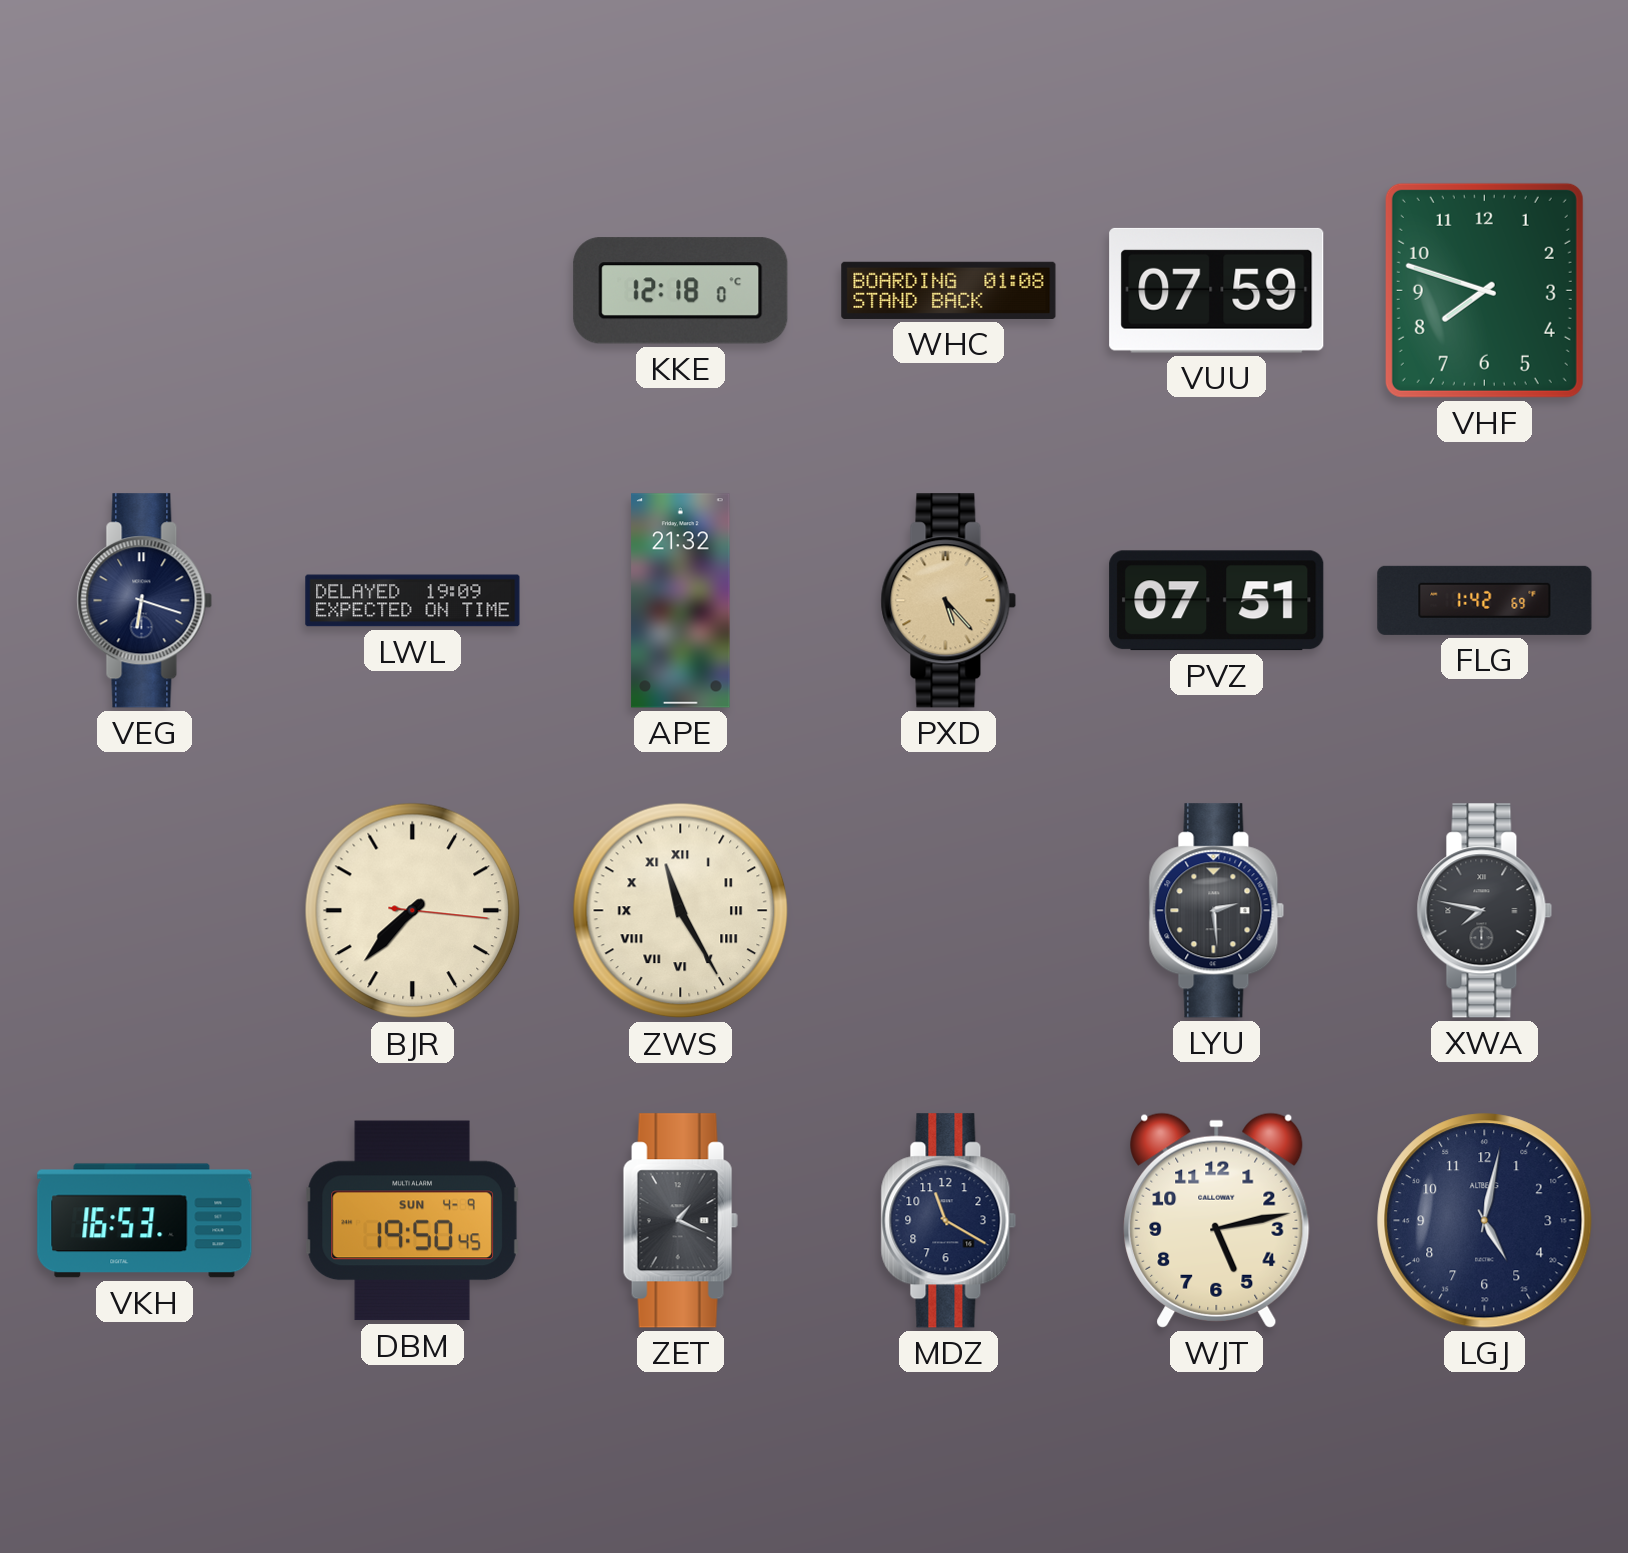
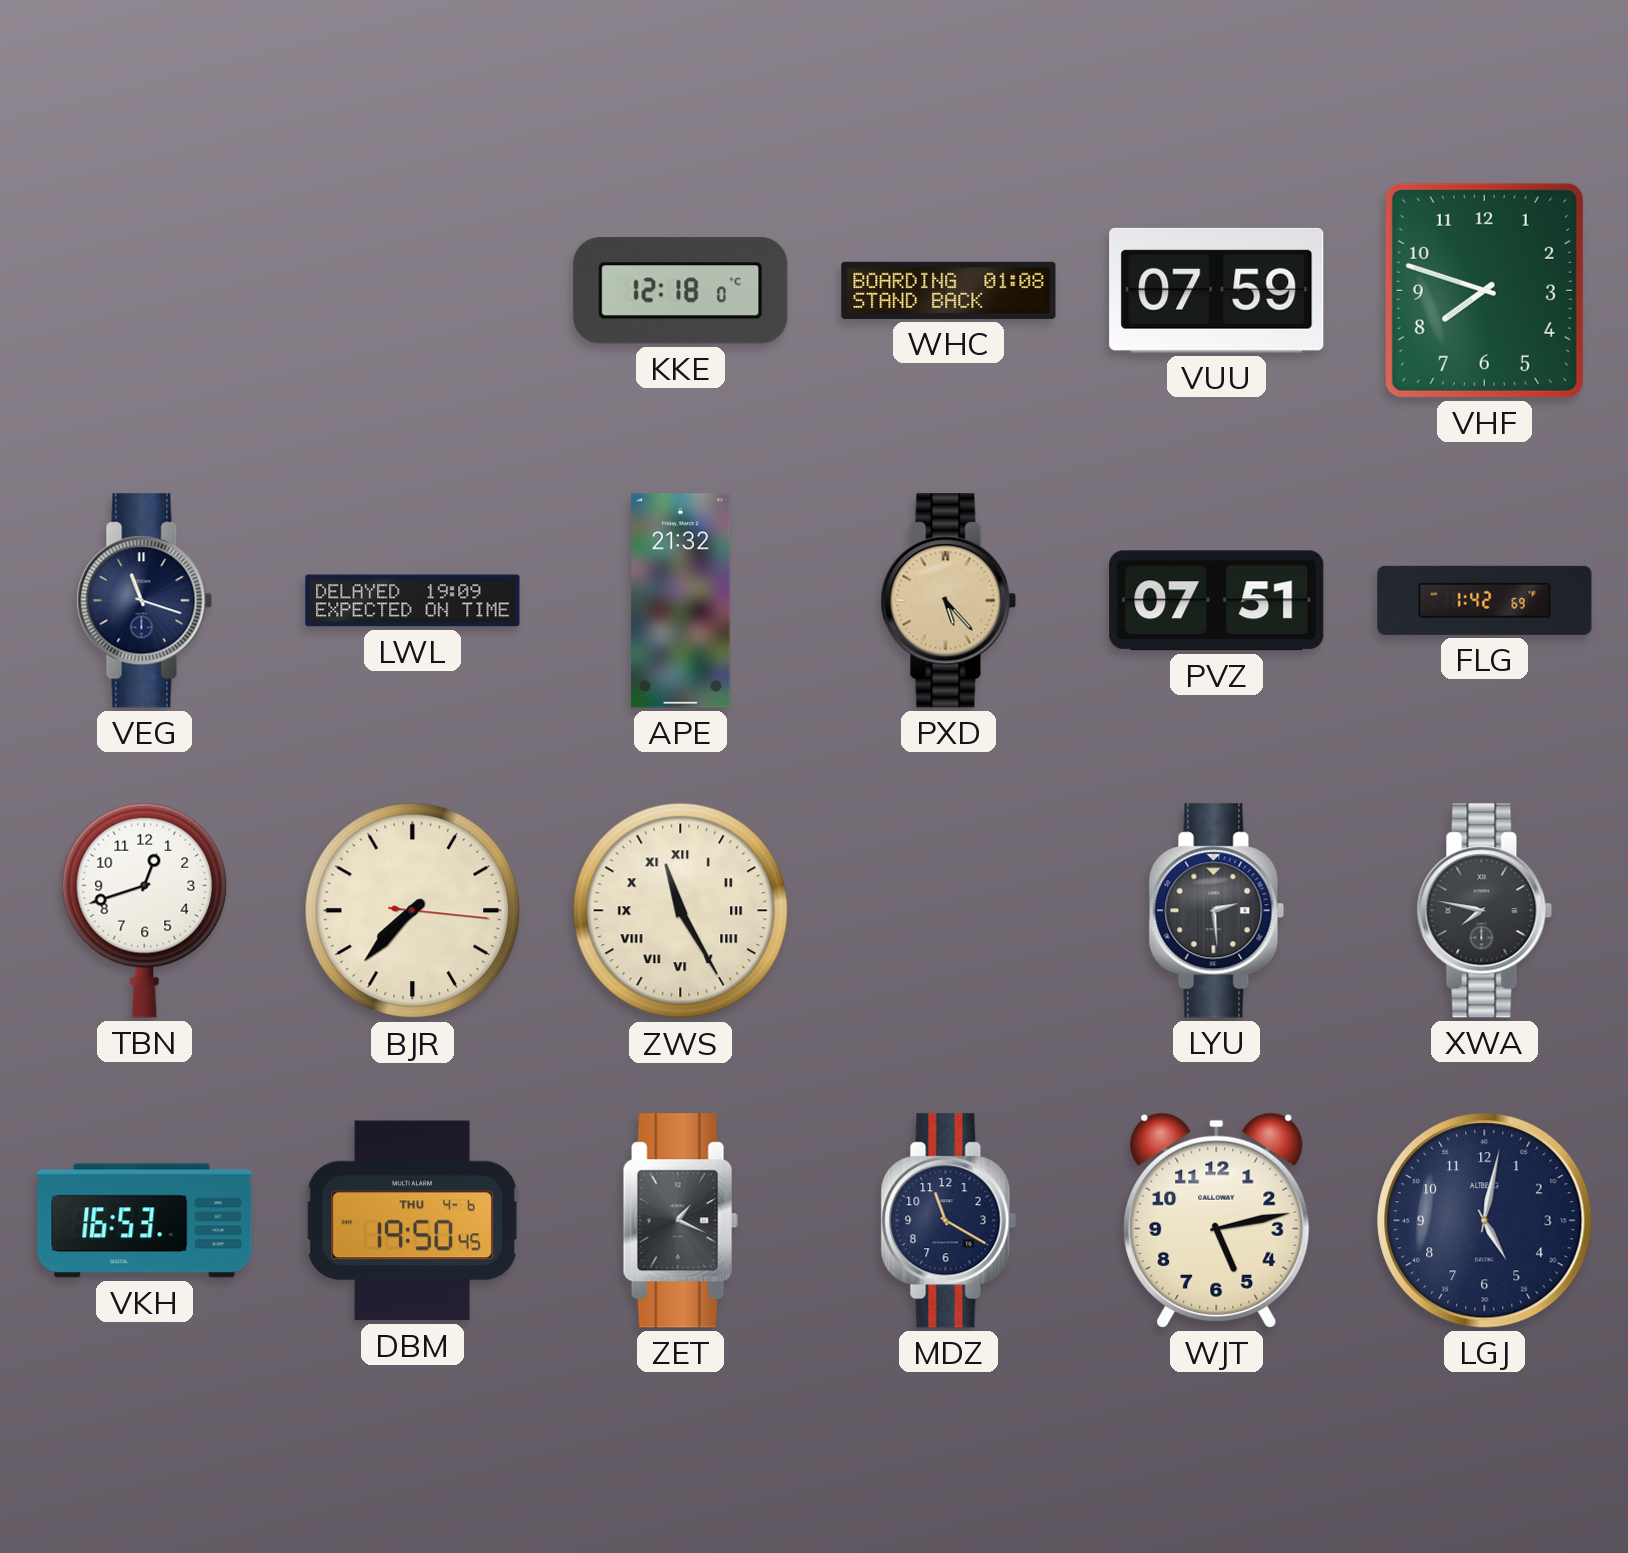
VEG: 6:18 -> 11:18
TBN: none -> 12:42
DBM date: SUN 4-9 -> THU 4-6
